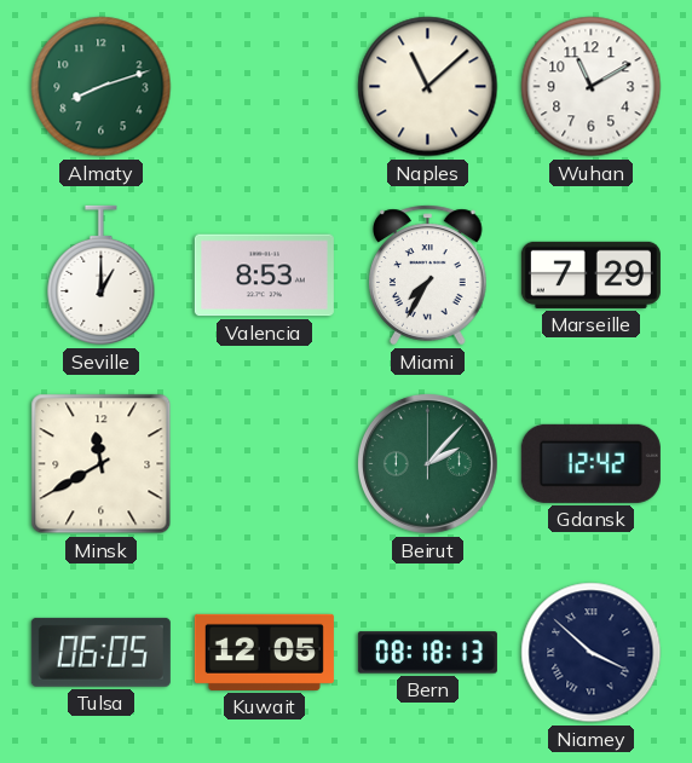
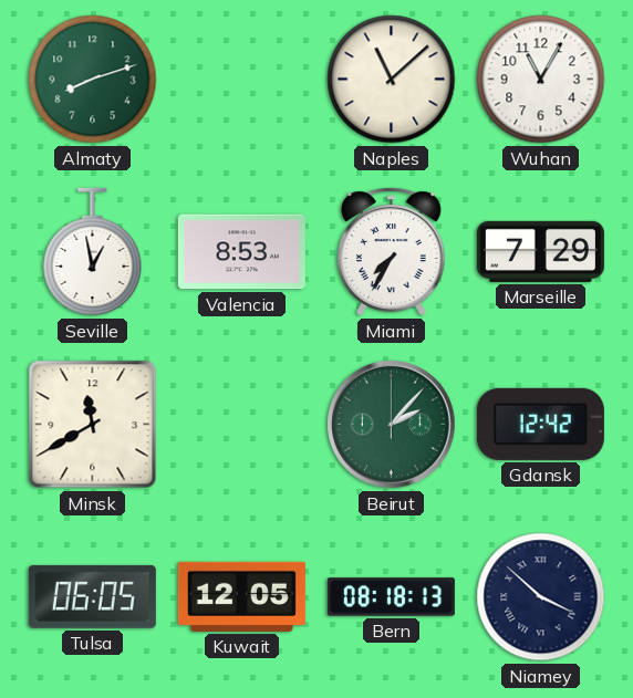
Wuhan: 11:10 -> 11:05
Seville: 1:00 -> 12:58
